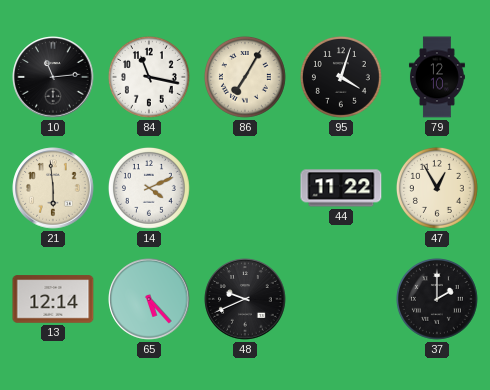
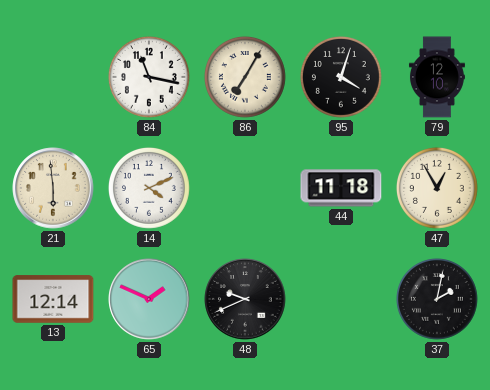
10: 11:14 -> none
44: 11:22 -> 11:18
65: 5:23 -> 1:49
37: 2:00 -> 2:02
